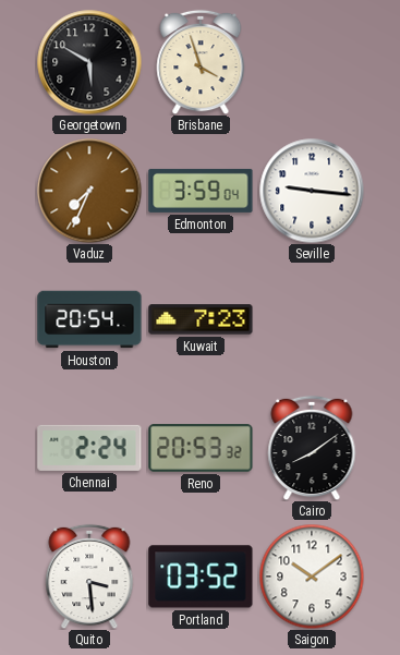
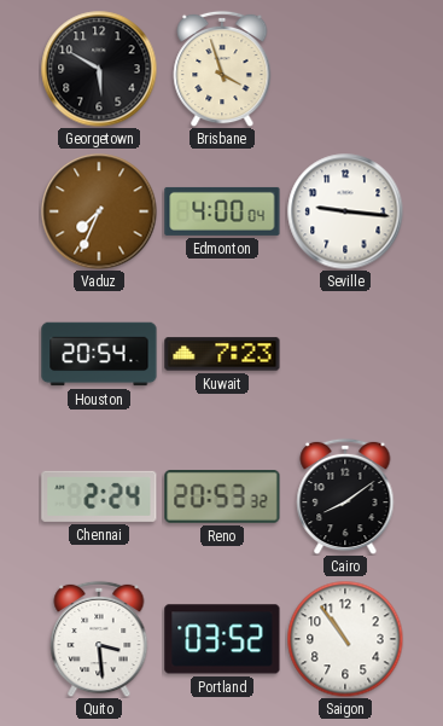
Edmonton: 3:59 -> 4:00
Saigon: 10:09 -> 10:54
